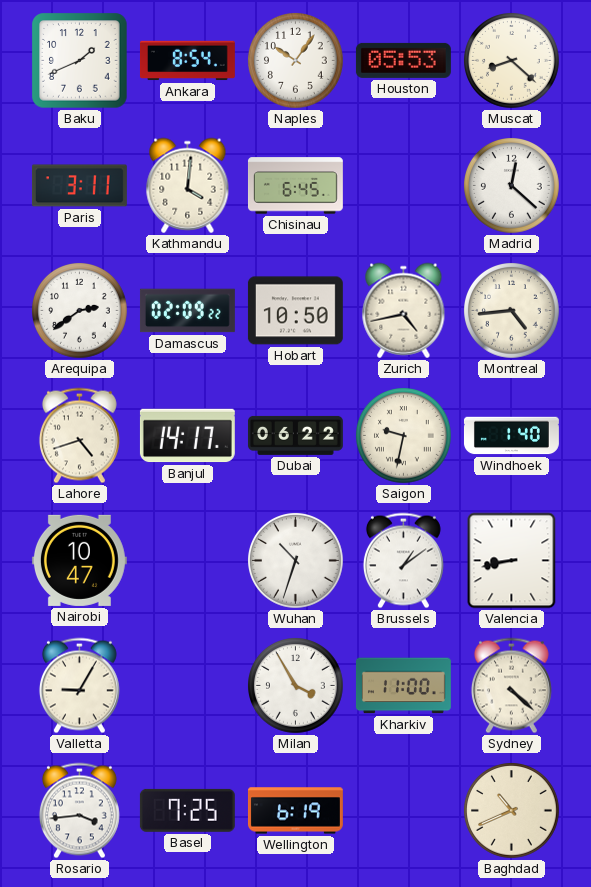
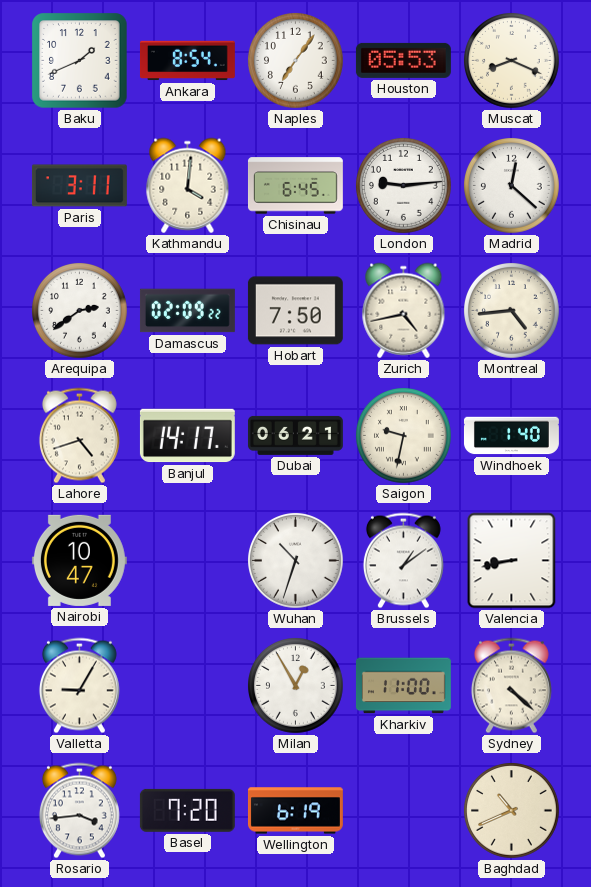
Naples: 10:06 -> 7:06
Muscat: 8:22 -> 8:19
London: none -> 9:14
Hobart: 10:50 -> 7:50
Dubai: 06:22 -> 06:21
Milan: 3:55 -> 12:55
Basel: 7:25 -> 7:20
